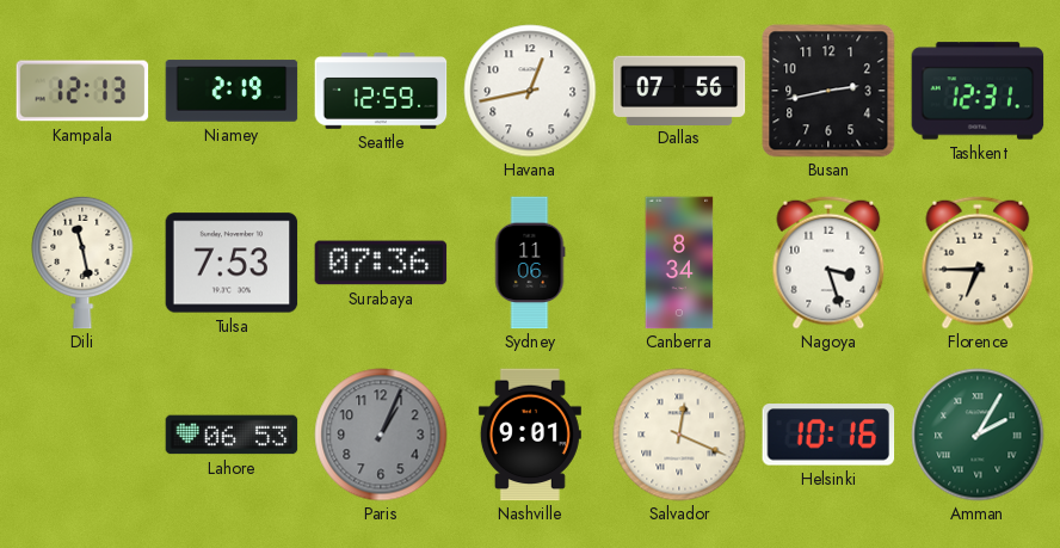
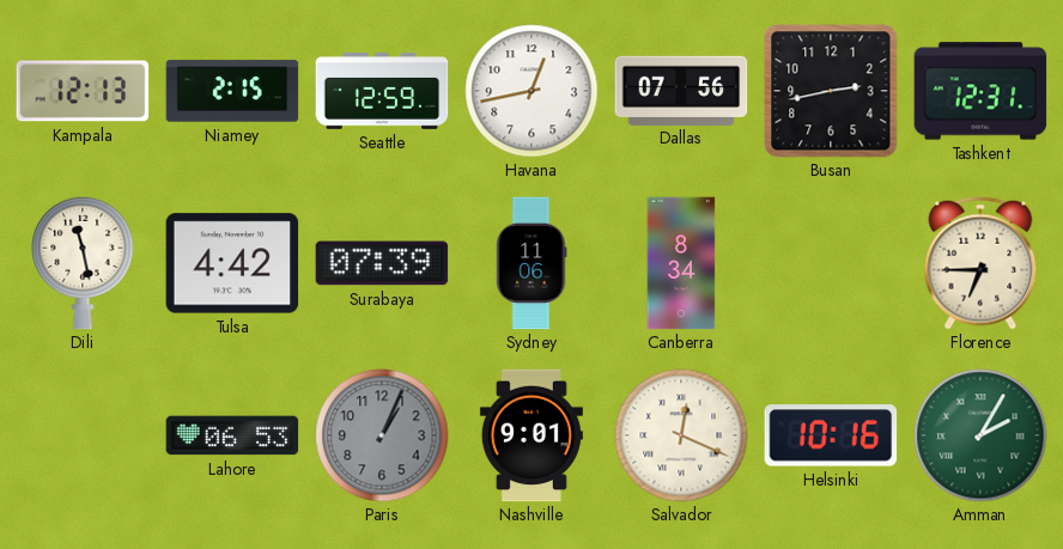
Niamey: 2:19 -> 2:15
Tulsa: 7:53 -> 4:42
Surabaya: 07:36 -> 07:39
Nagoya: 3:27 -> none
